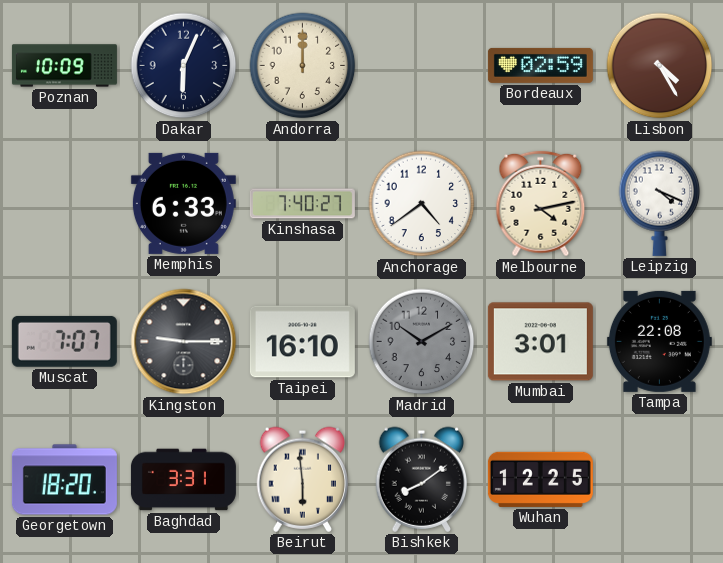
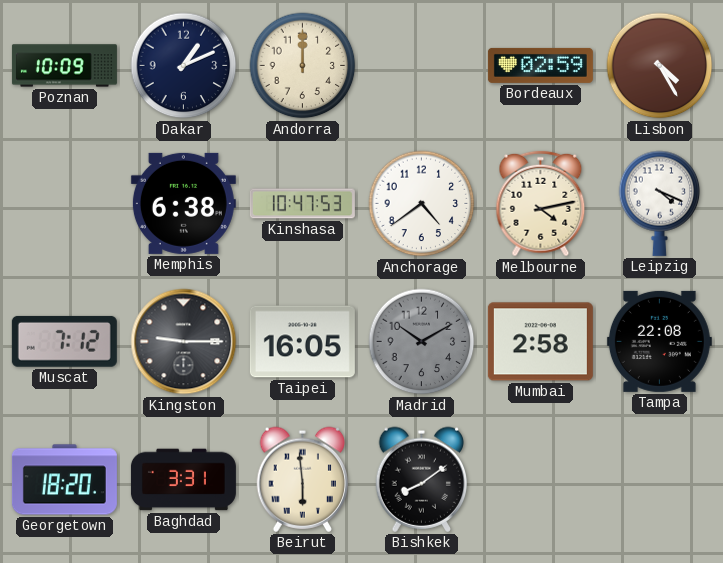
Dakar: 6:04 -> 1:11
Memphis: 6:33 -> 6:38
Kinshasa: 7:40 -> 10:47
Muscat: 7:07 -> 7:12
Taipei: 16:10 -> 16:05
Mumbai: 3:01 -> 2:58
Wuhan: 12:25 -> none
